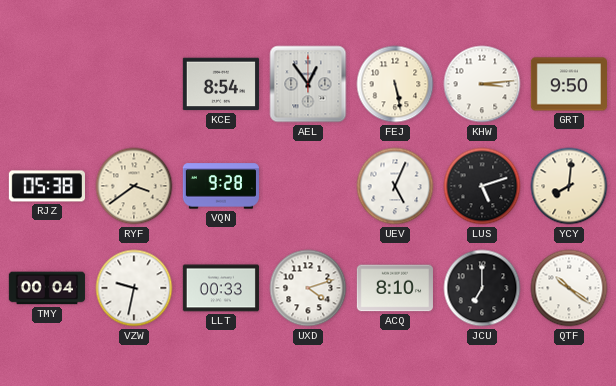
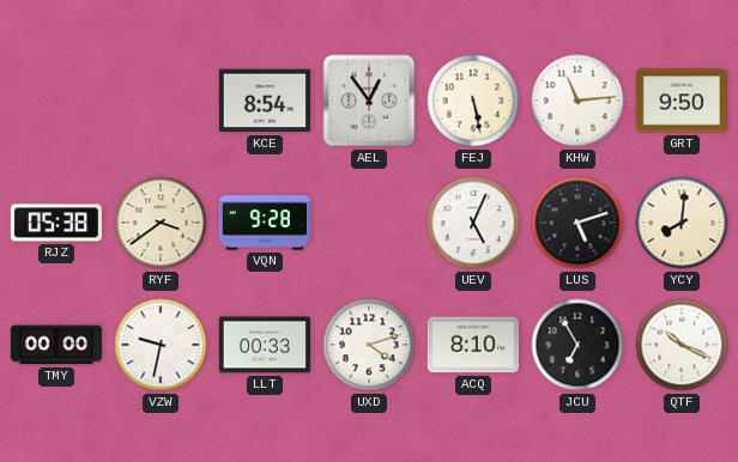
KHW: 3:14 -> 11:14
TMY: 00:04 -> 00:00
JCU: 7:00 -> 6:55
QTF: 10:21 -> 10:19
